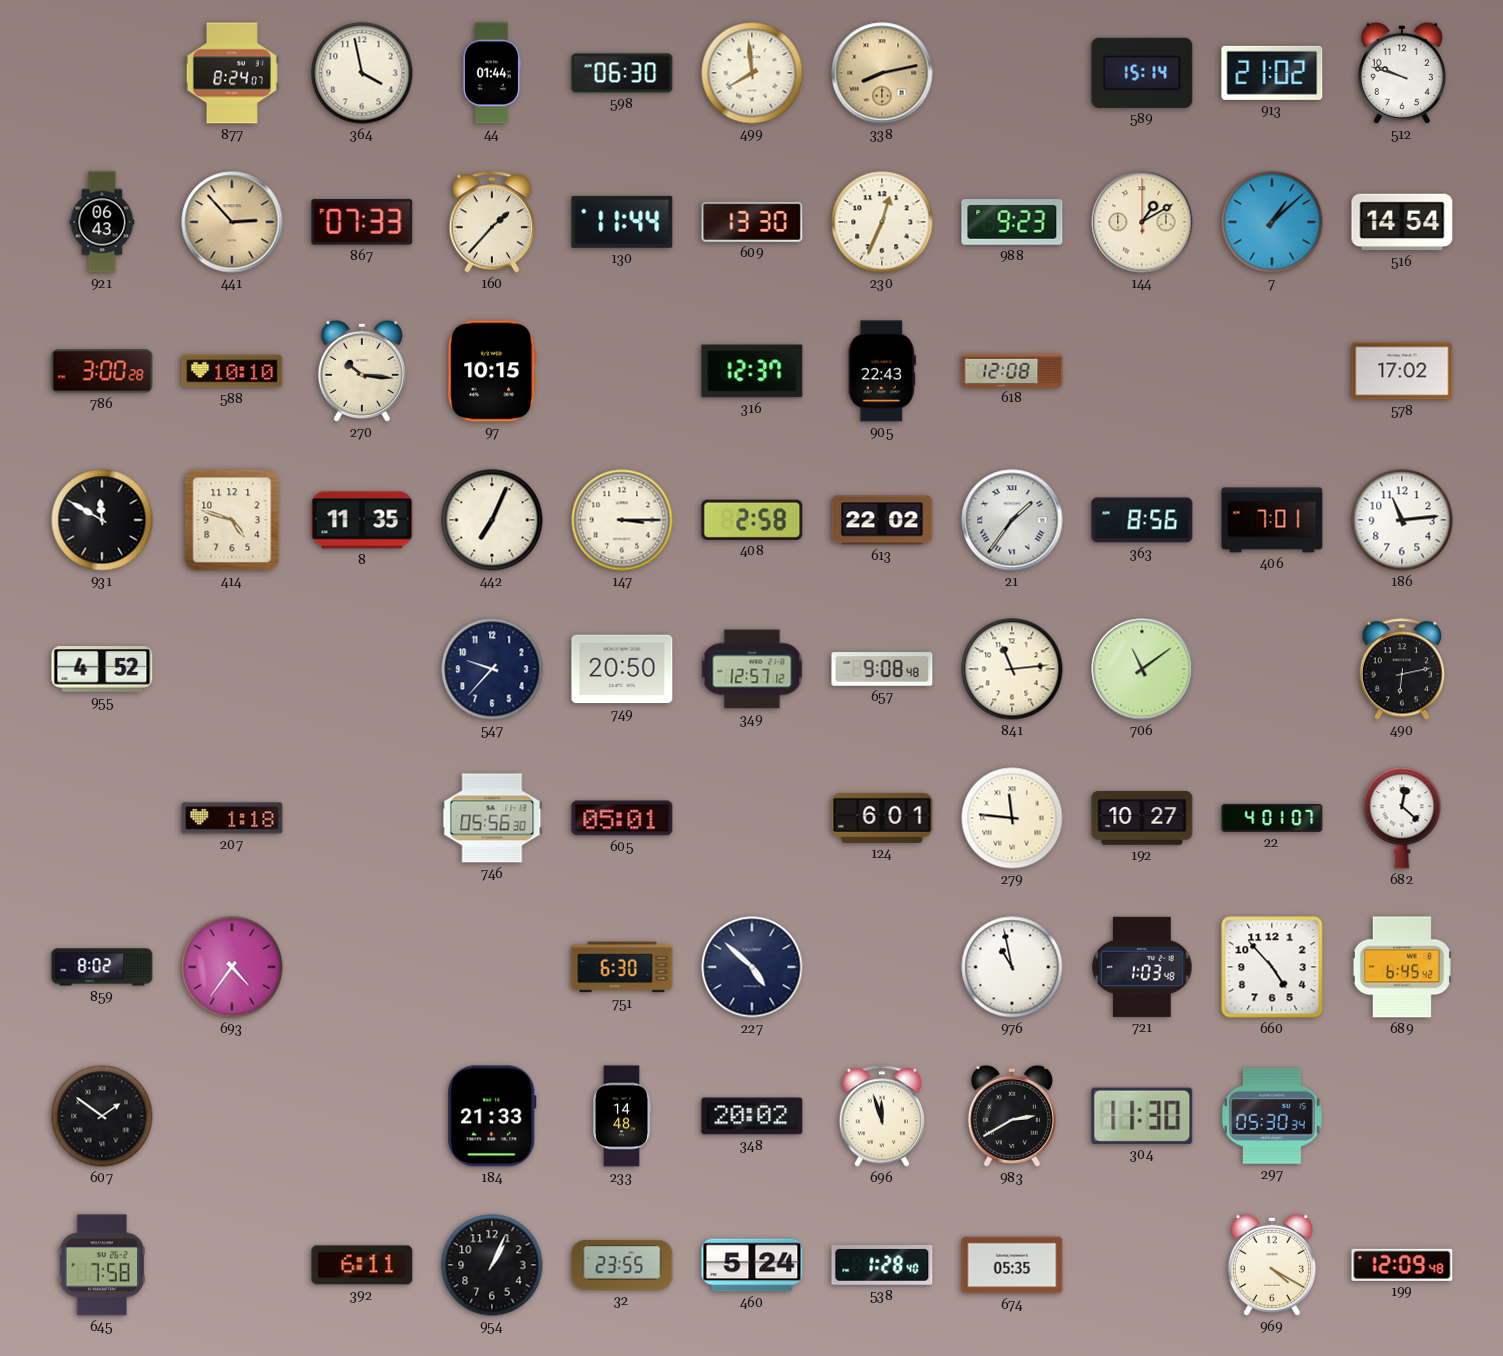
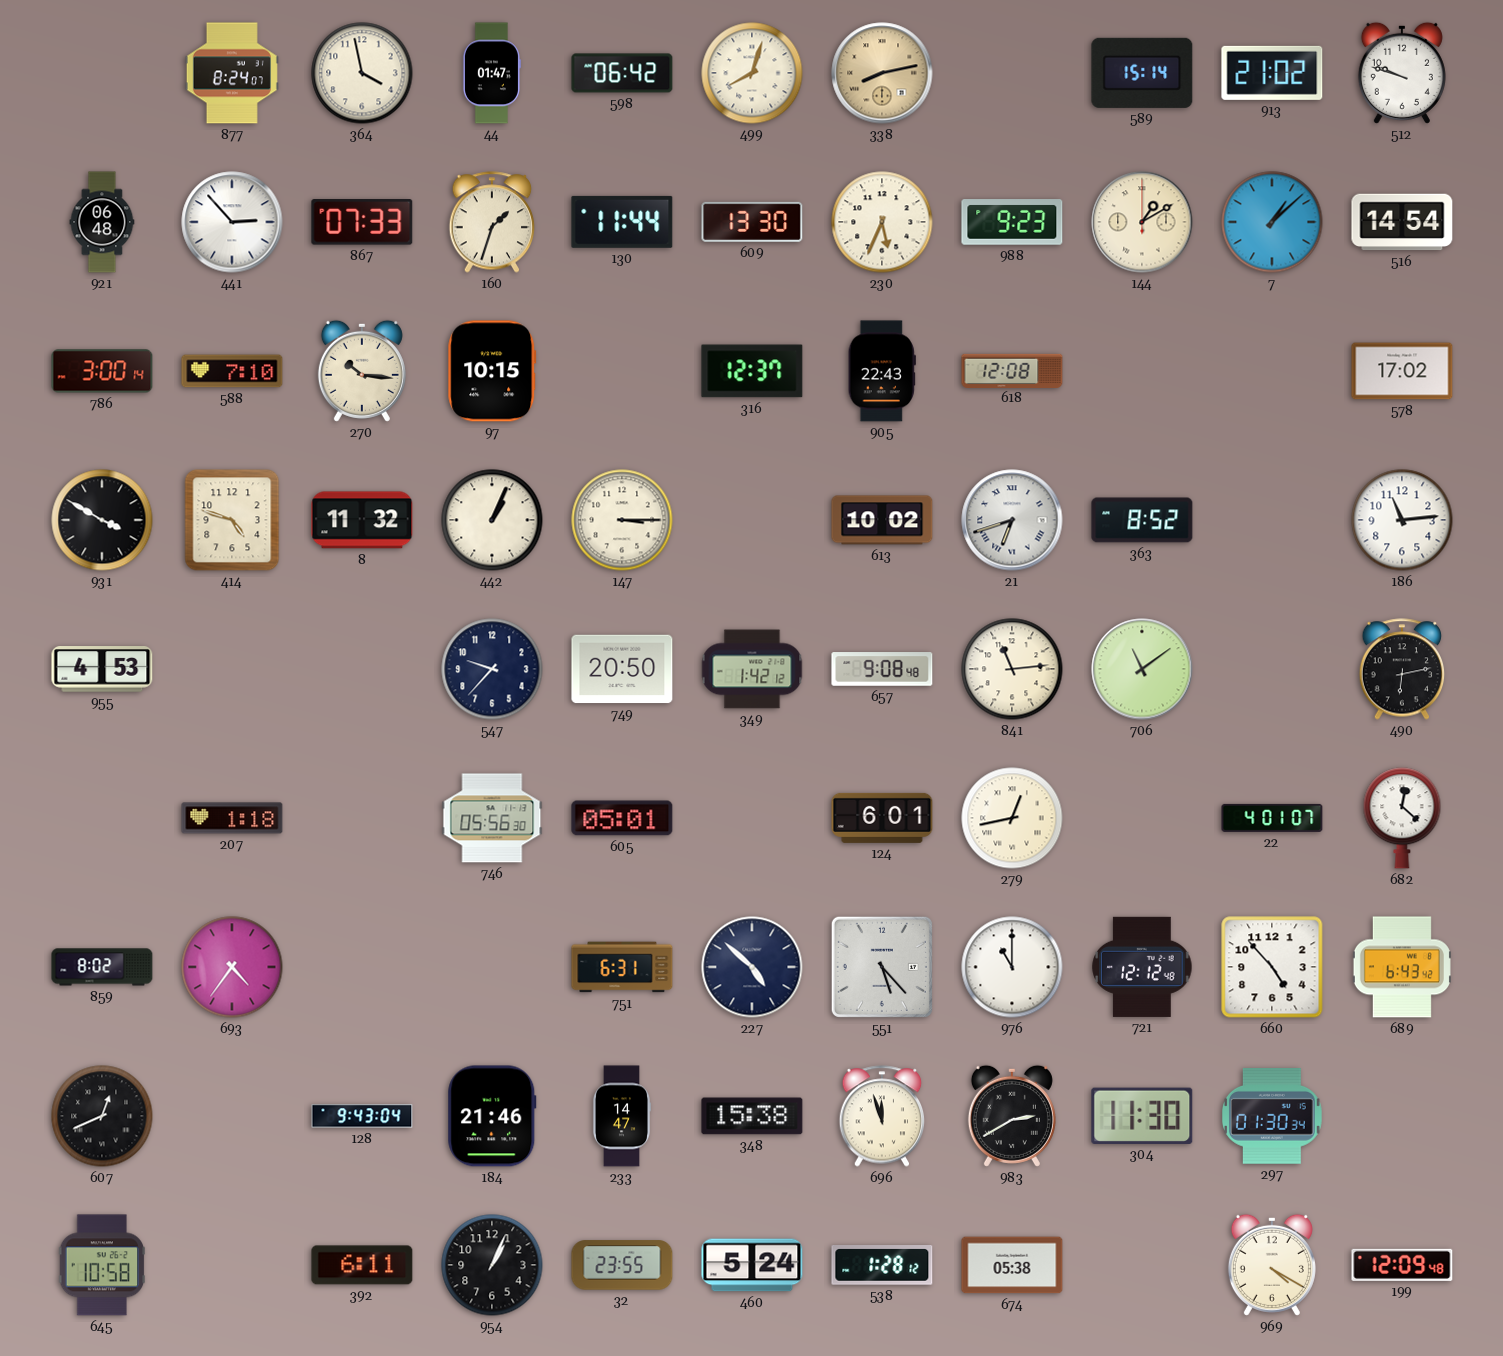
44: 01:44 -> 01:47
598: 06:30 -> 06:42
499: 7:59 -> 8:03
921: 06:43 -> 06:48
441 dial: champagne -> white
160: 1:37 -> 1:33
230: 12:34 -> 5:34
786: 3:00:28 -> 3:00:14
588: 10:10 -> 7:10
931: 11:50 -> 3:50
8: 11:35 -> 11:32
442: 7:04 -> 1:04
408: 2:58 -> none
613: 22:02 -> 10:02
21: 1:36 -> 6:42
363: 8:56 -> 8:52
406: 7:01 -> none
955: 4:52 -> 4:53
349: 12:57 -> 1:42
279: 11:46 -> 12:43
192: 10:27 -> none
751: 6:30 -> 6:31
551: none -> 5:23
976: 10:58 -> 11:00
721: 1:03 -> 12:12
689: 6:45 -> 6:43
607: 1:51 -> 12:41
128: none -> 9:43
184: 21:33 -> 21:46
233: 14:48 -> 14:47
348: 20:02 -> 15:38
297: 05:30 -> 01:30
645: 7:58 -> 10:58
538: 1:28:40 -> 1:28:12
674: 05:35 -> 05:38
